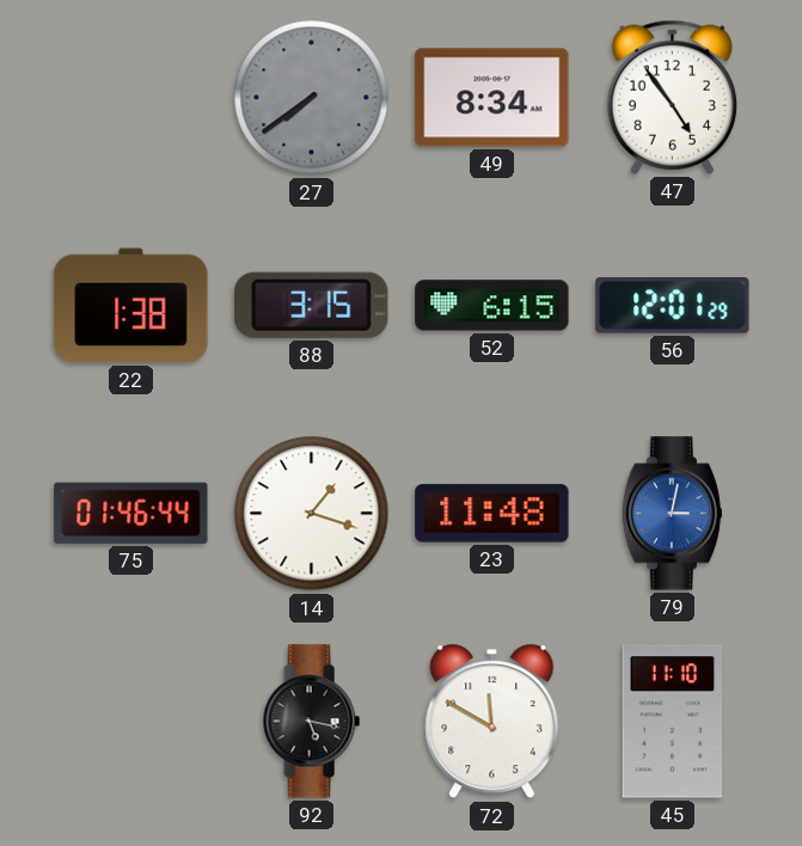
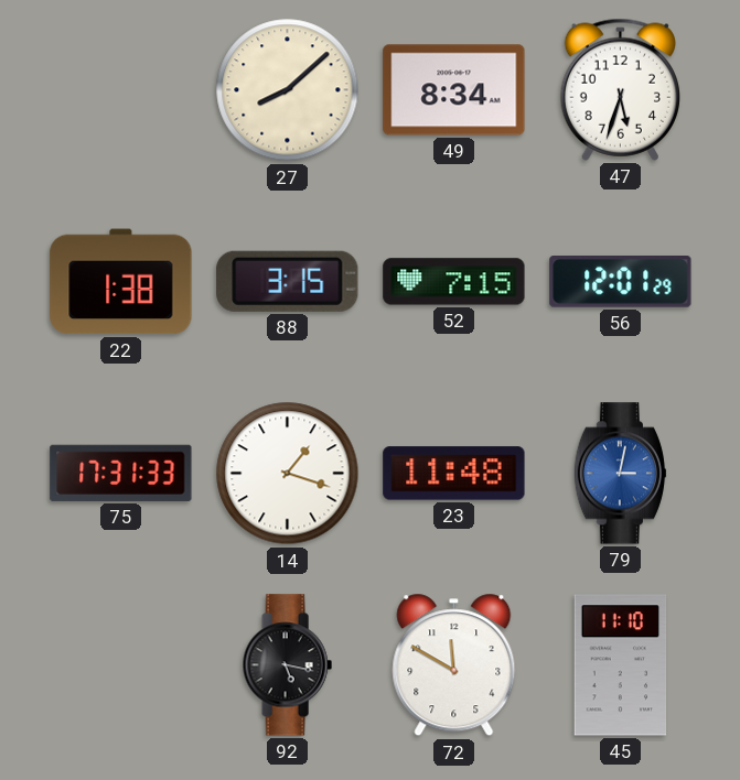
27: 7:39 -> 8:08
27 dial: grey -> cream
47: 4:54 -> 5:33
52: 6:15 -> 7:15
75: 01:46 -> 17:31
